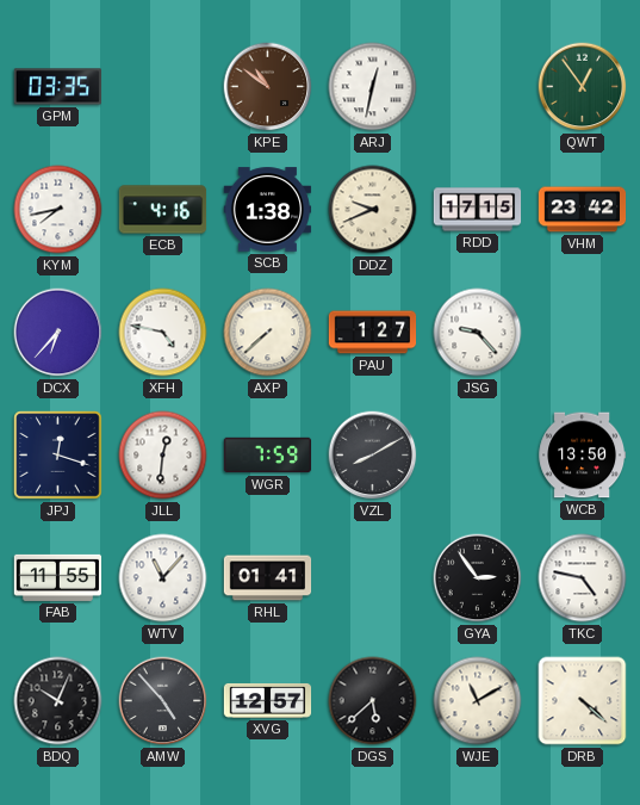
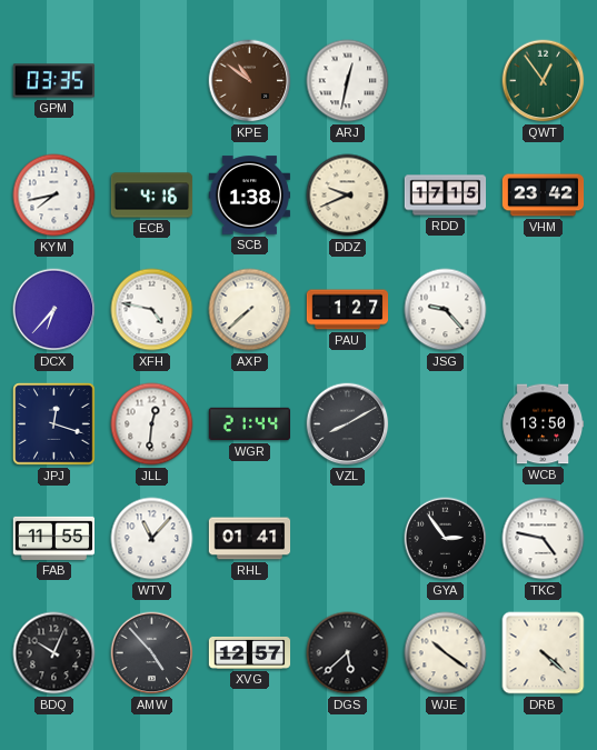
WGR: 7:59 -> 21:44
WJE: 11:10 -> 10:21
